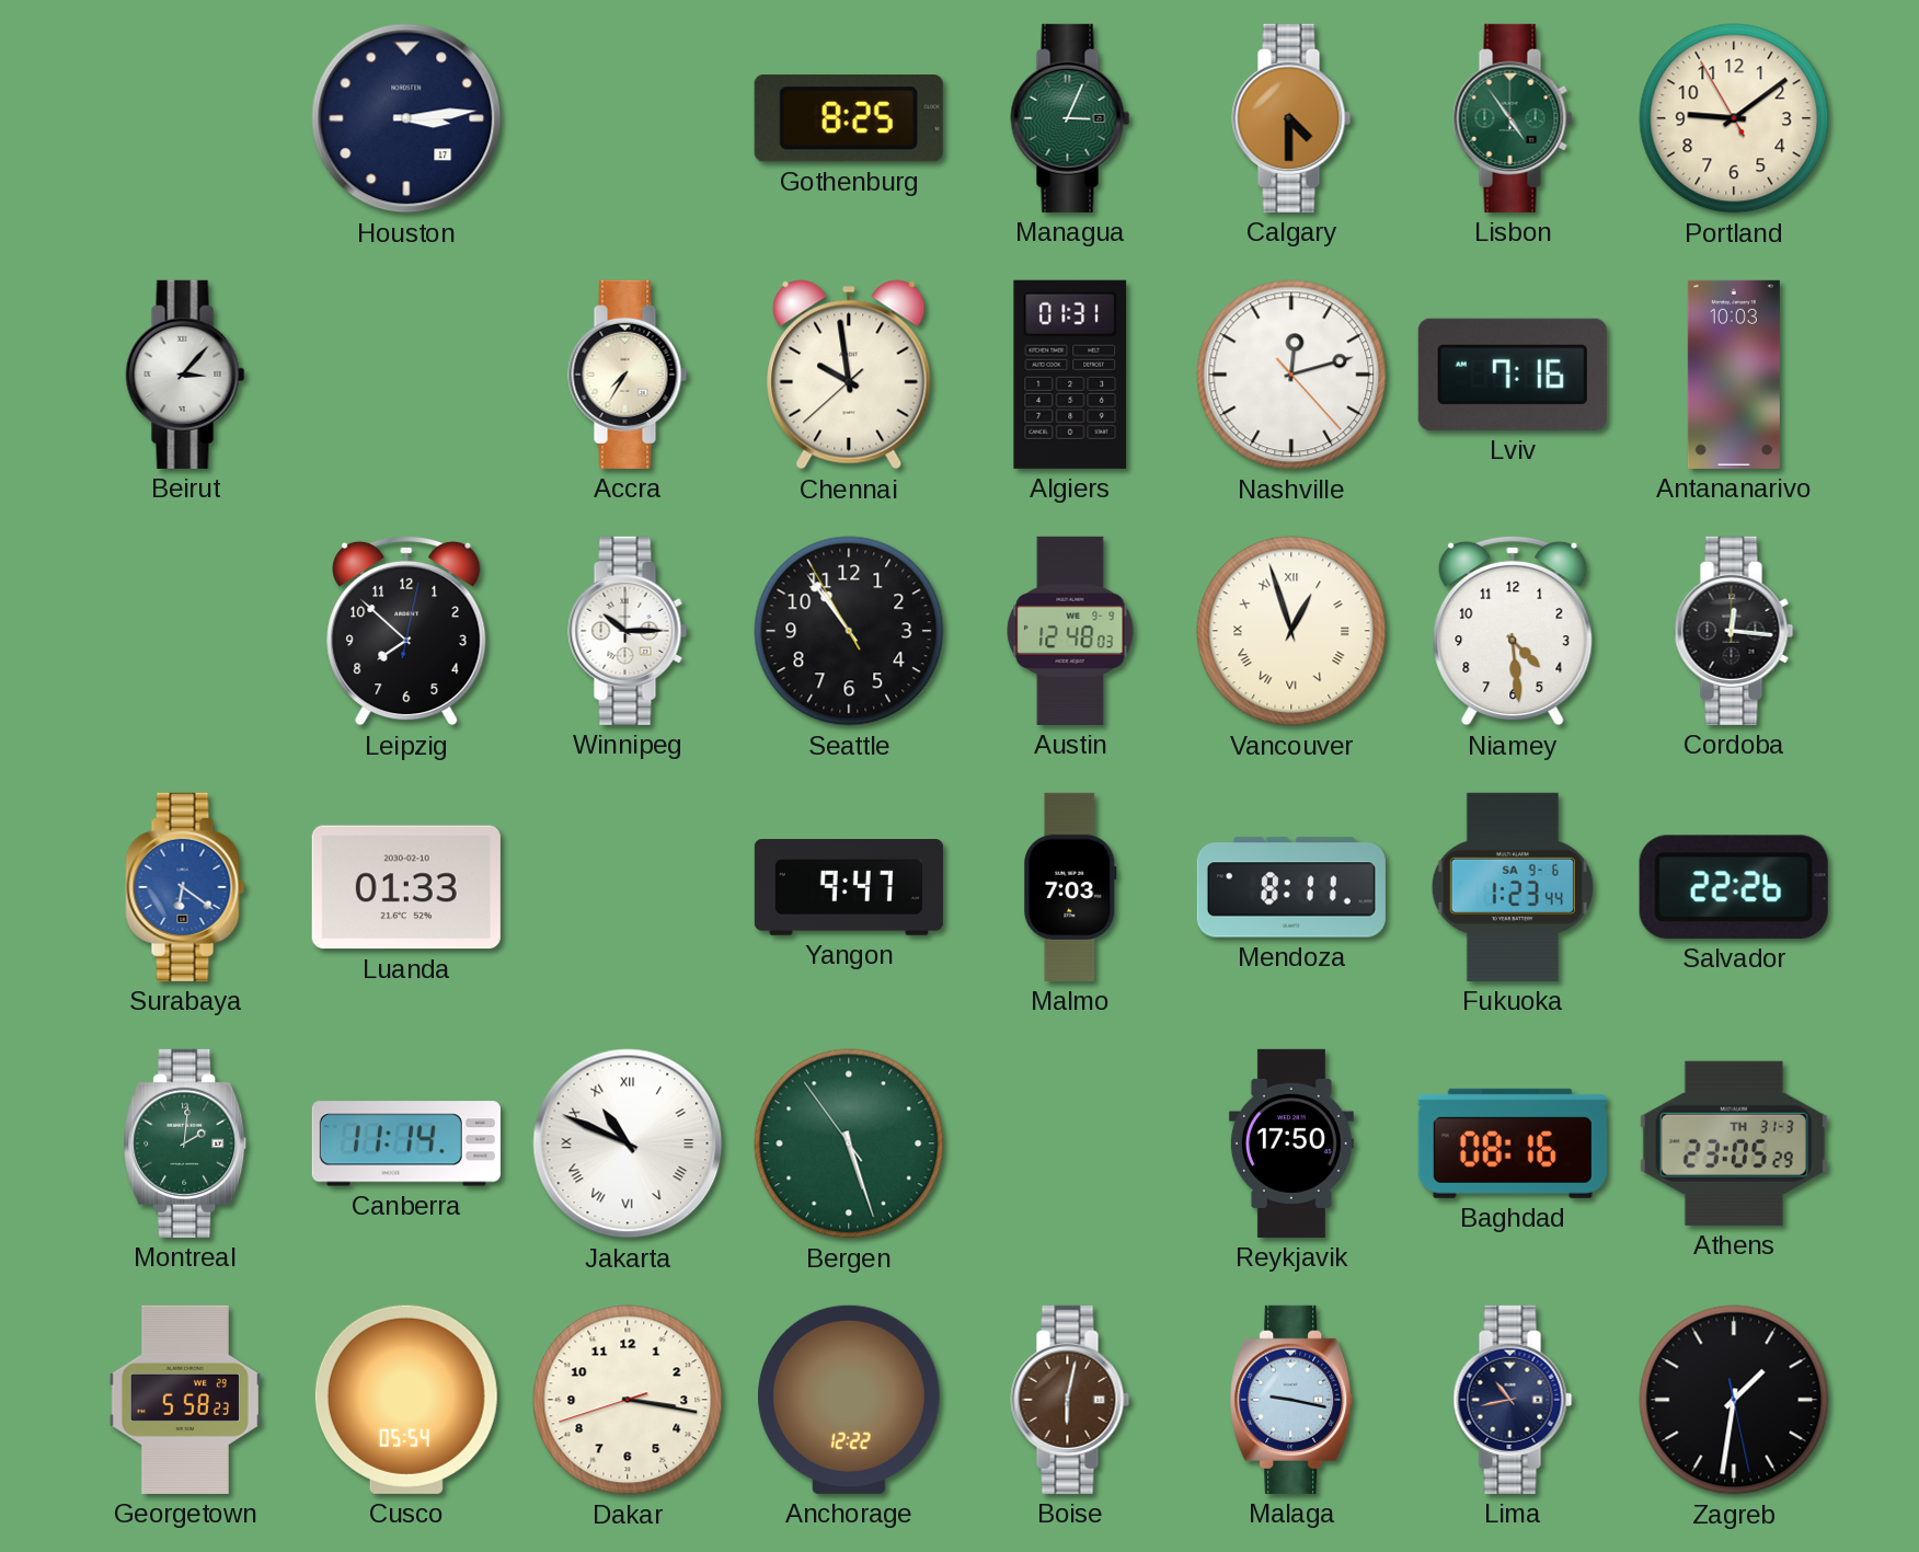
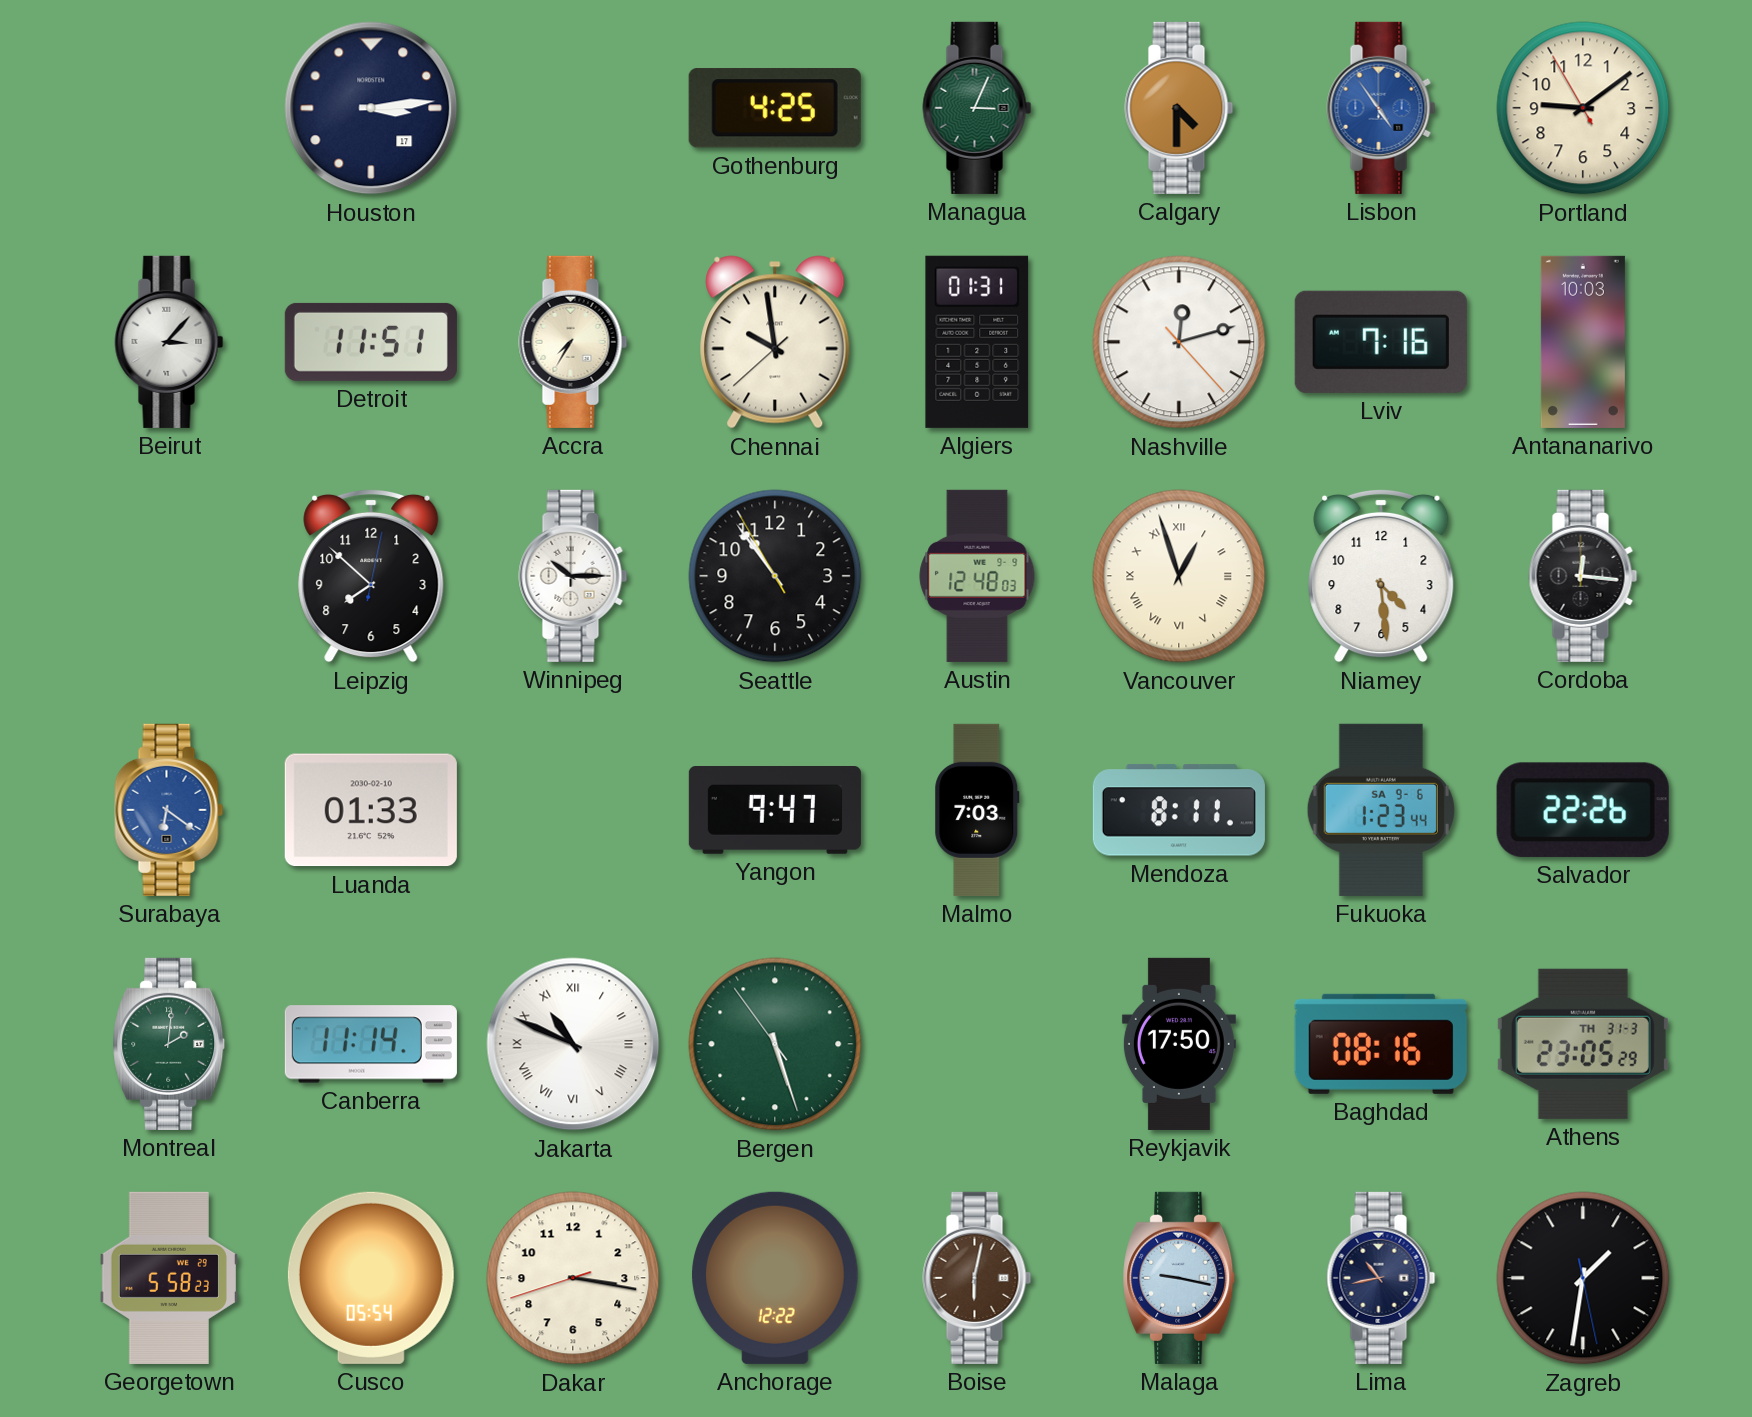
Gothenburg: 8:25 -> 4:25
Lisbon dial: green -> blue
Detroit: none -> 11:51
